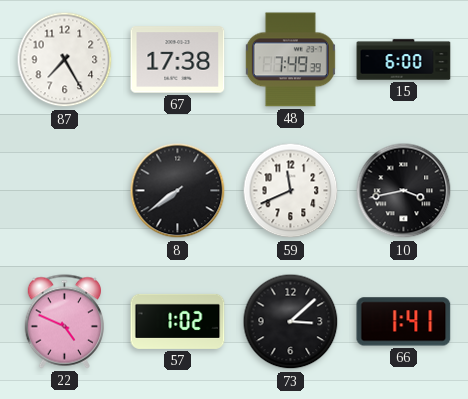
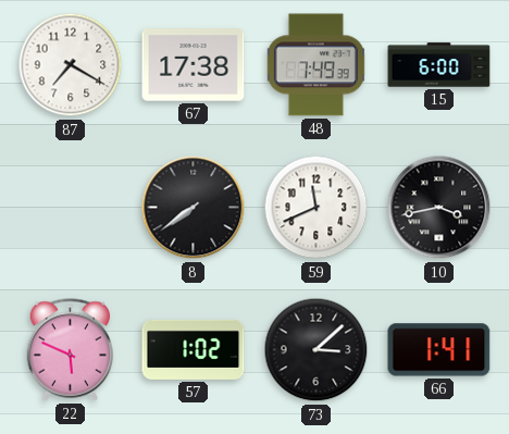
87: 7:25 -> 7:20
22: 4:49 -> 5:49
